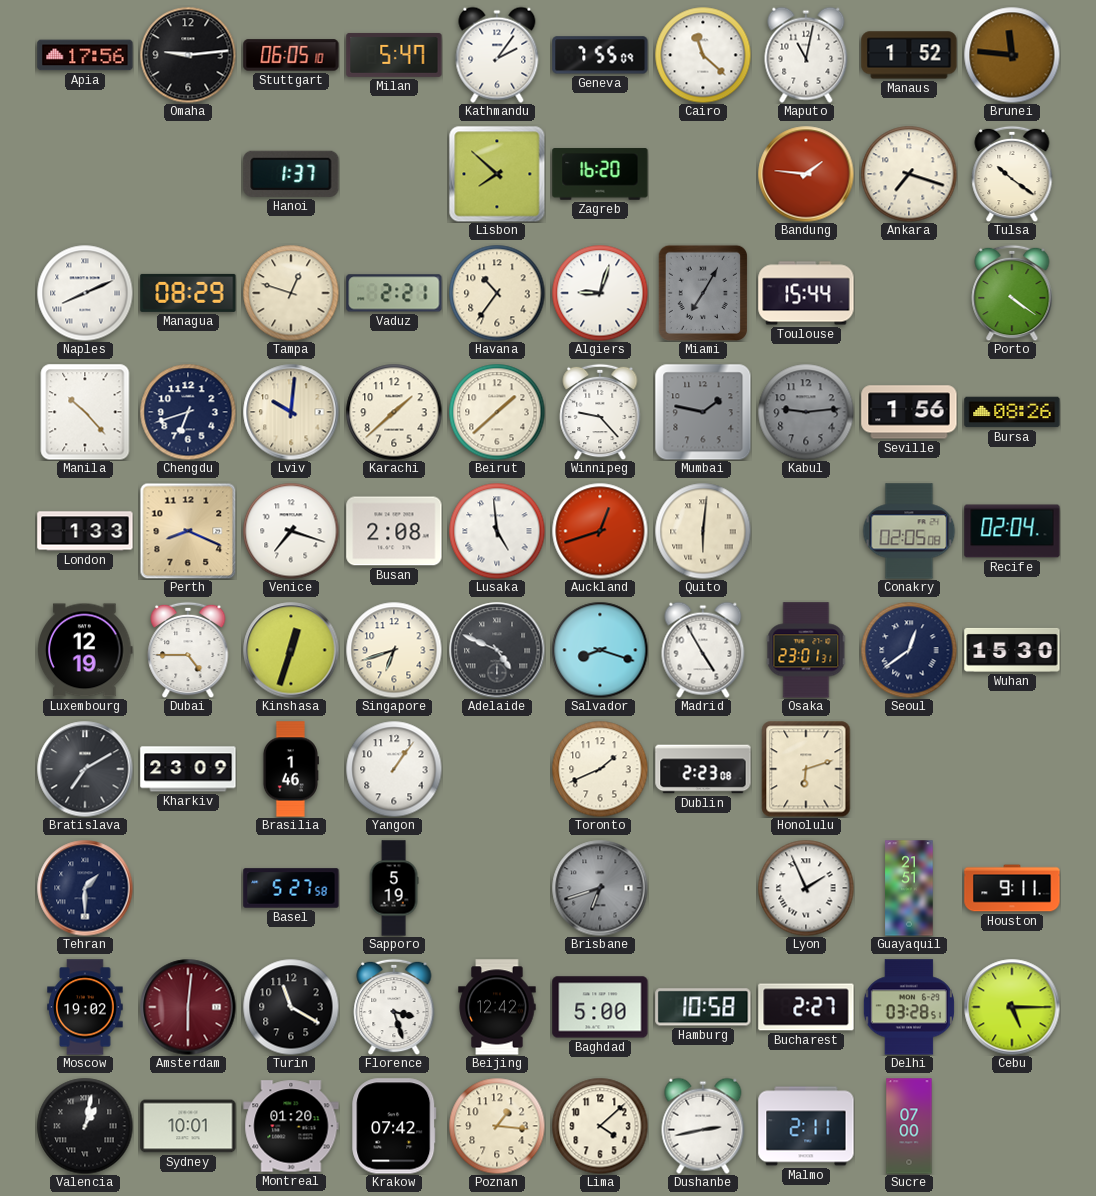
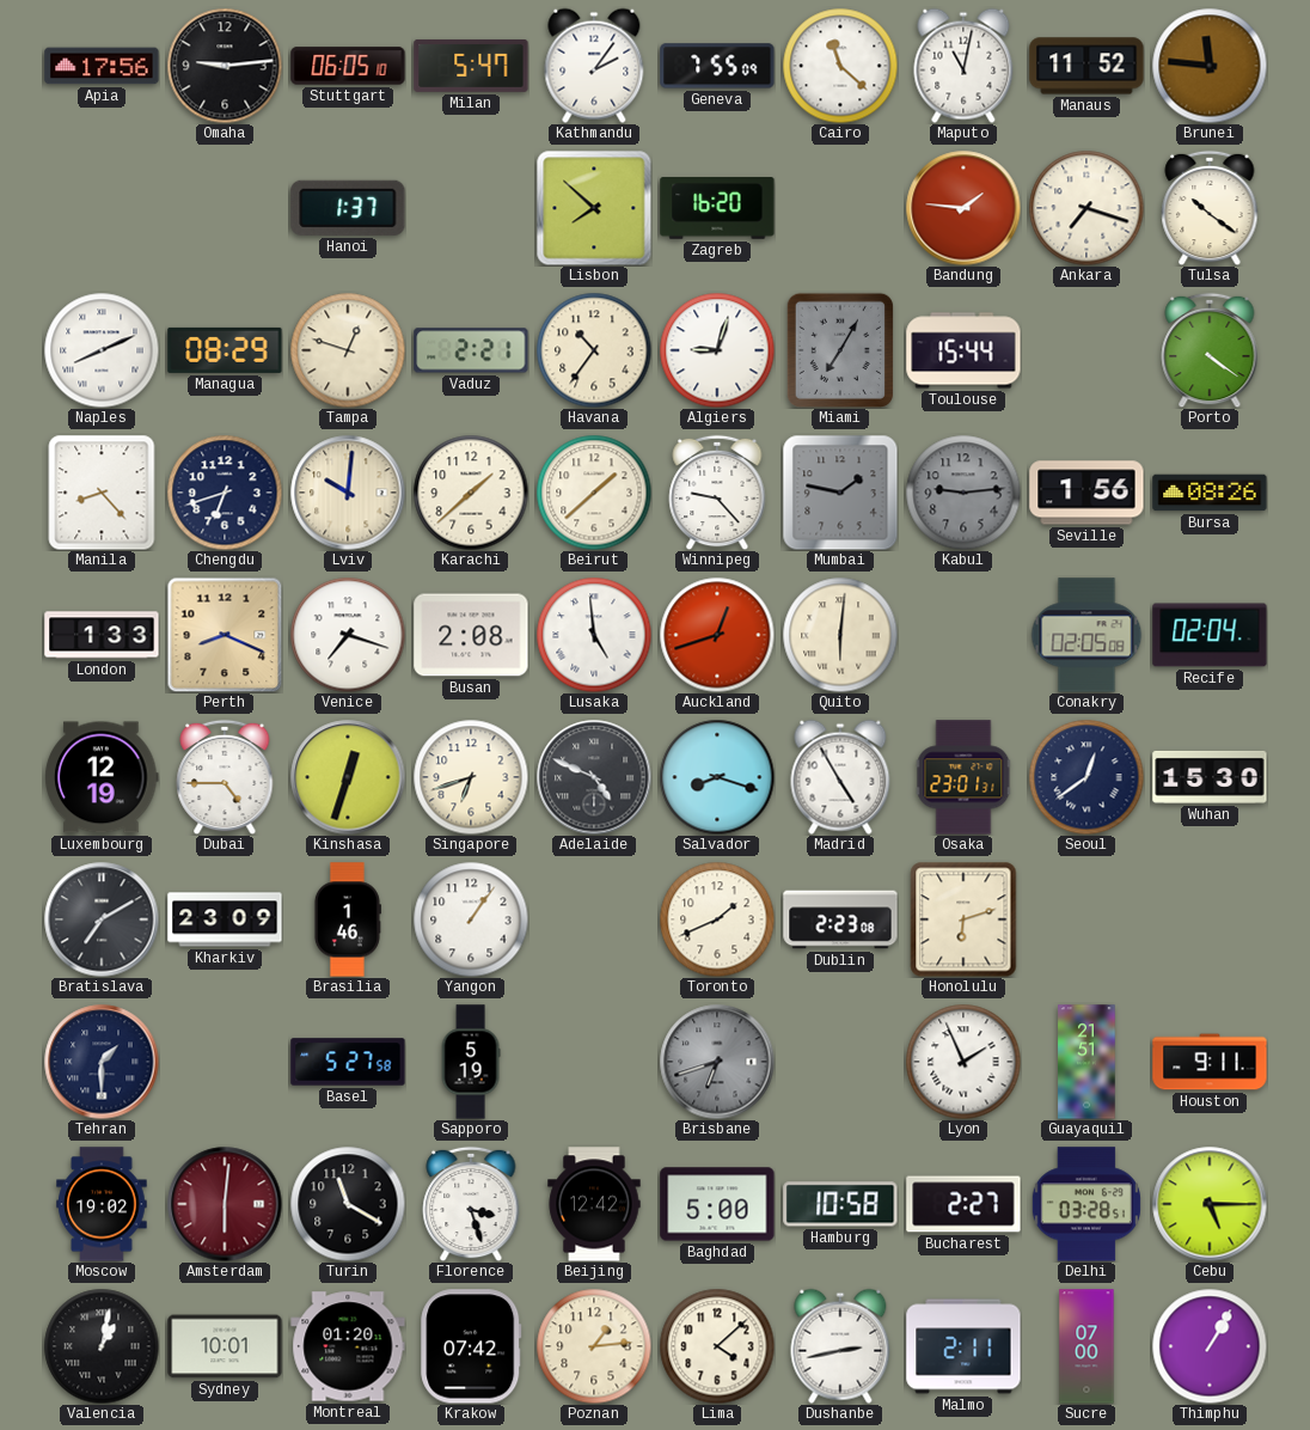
Manaus: 1:52 -> 11:52
Manila: 10:23 -> 8:23
Poznan: 1:16 -> 1:14
Thimphu: none -> 1:05
